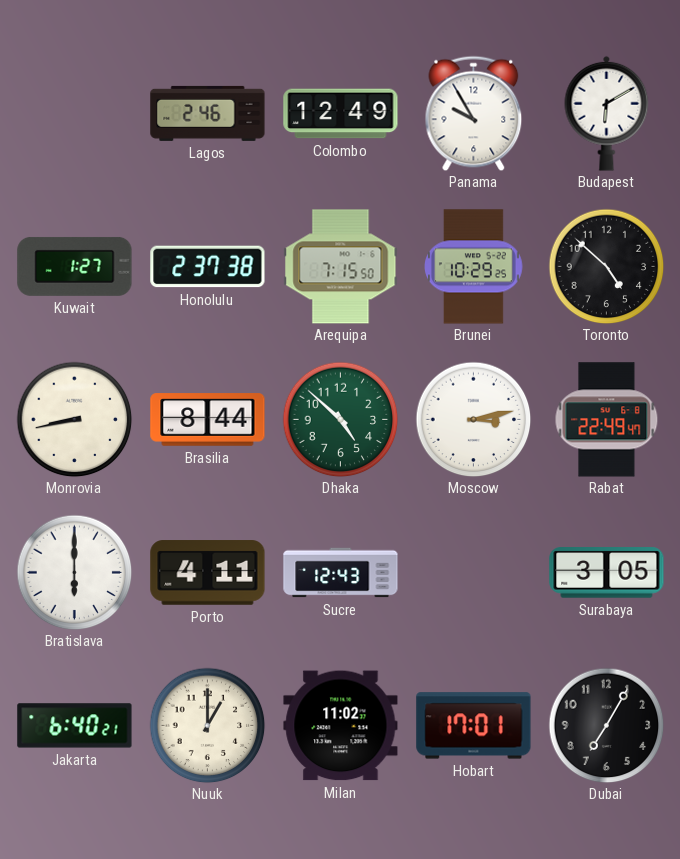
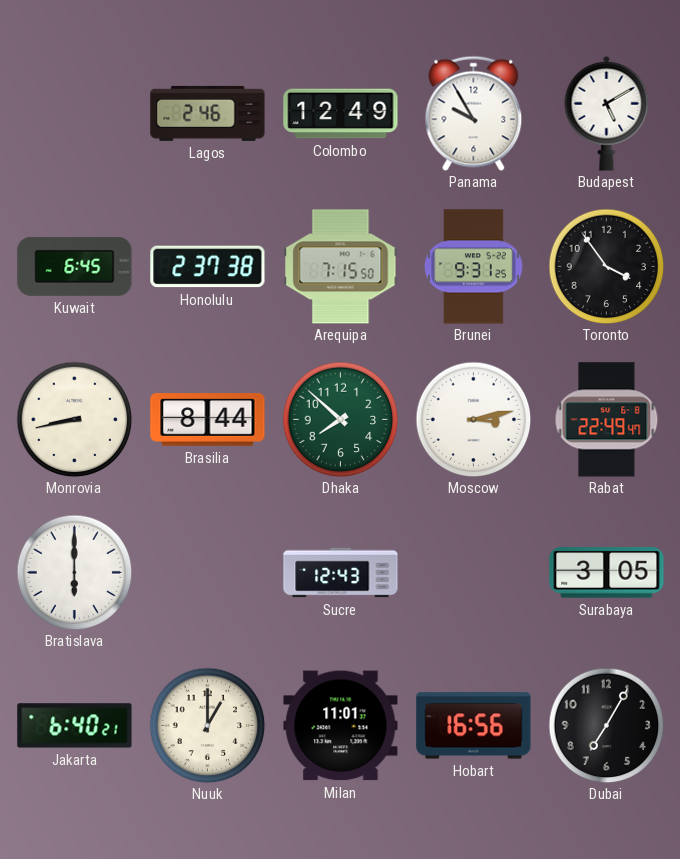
Budapest: 6:10 -> 5:10
Kuwait: 1:27 -> 6:45
Brunei: 10:29 -> 9:31
Toronto: 4:52 -> 3:54
Dhaka: 4:52 -> 7:52
Porto: 4:11 -> none
Milan: 11:02 -> 11:01
Hobart: 17:01 -> 16:56
